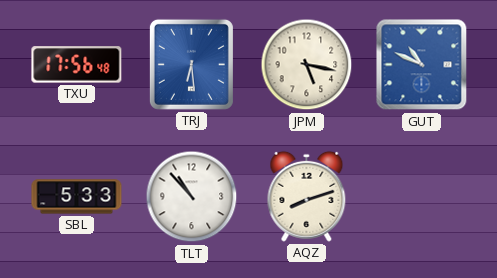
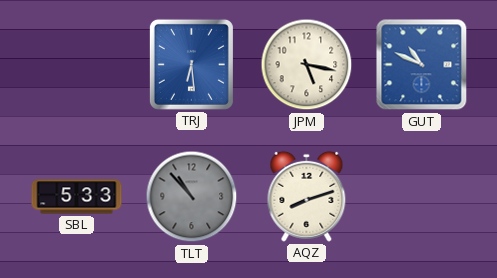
TXU: 17:56 -> none
TLT dial: white -> grey
